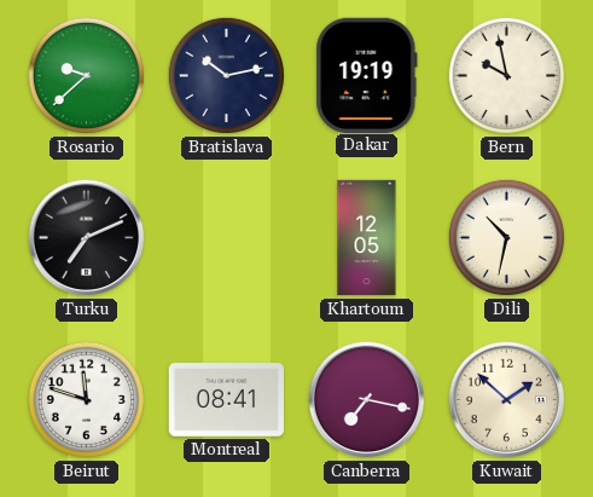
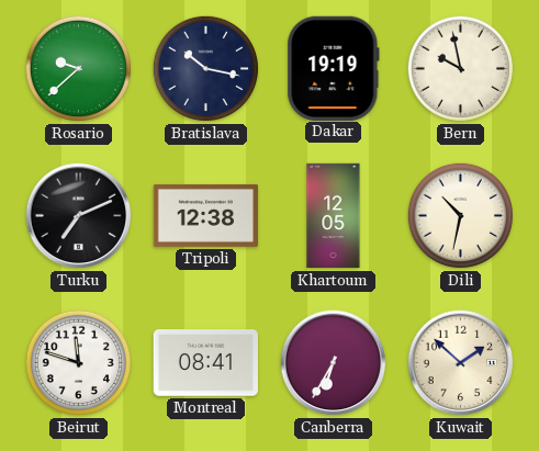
Bratislava: 10:13 -> 10:17
Tripoli: none -> 12:38
Canberra: 7:17 -> 6:35
